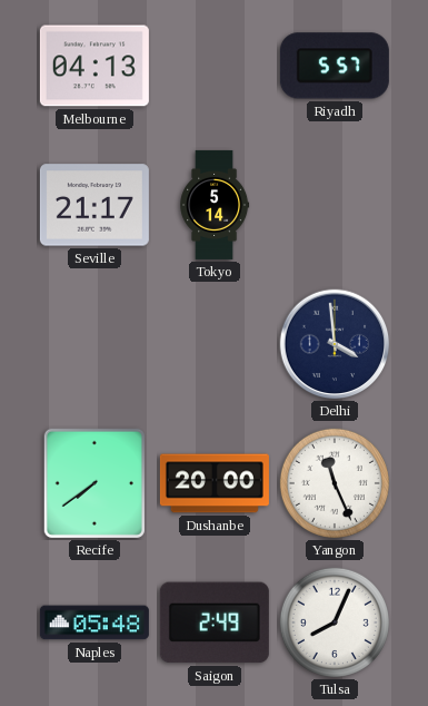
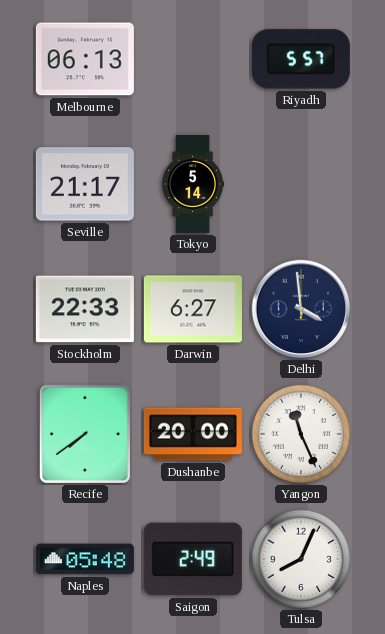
Melbourne: 04:13 -> 06:13
Stockholm: none -> 22:33
Darwin: none -> 6:27
